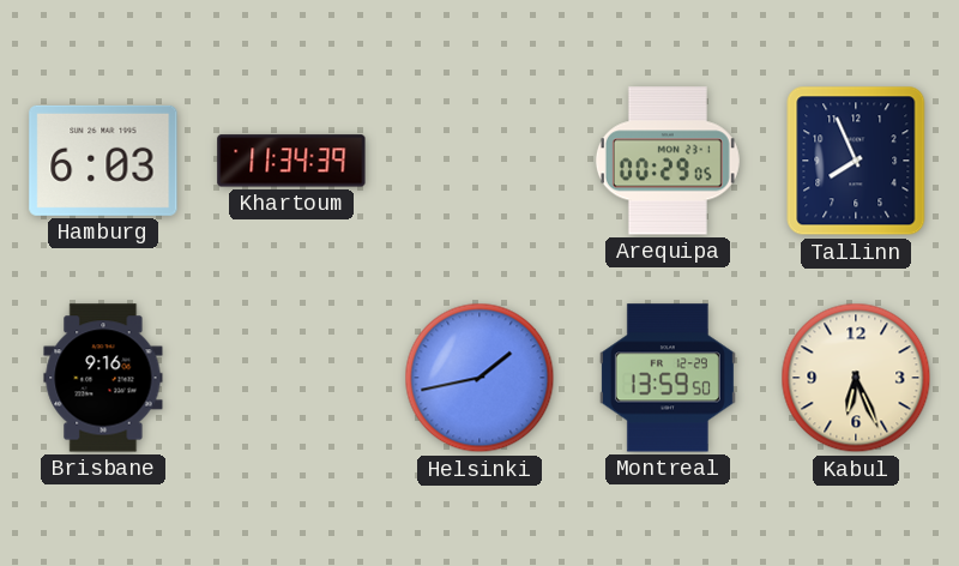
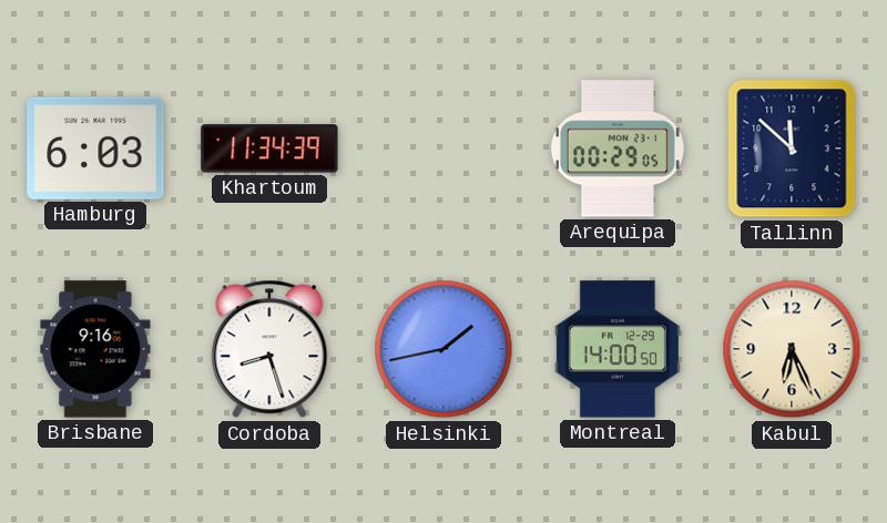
Tallinn: 7:56 -> 11:52
Cordoba: none -> 8:27
Montreal: 13:59 -> 14:00
